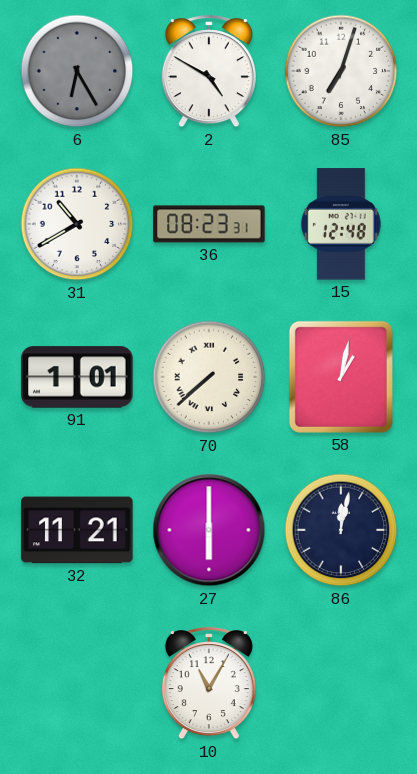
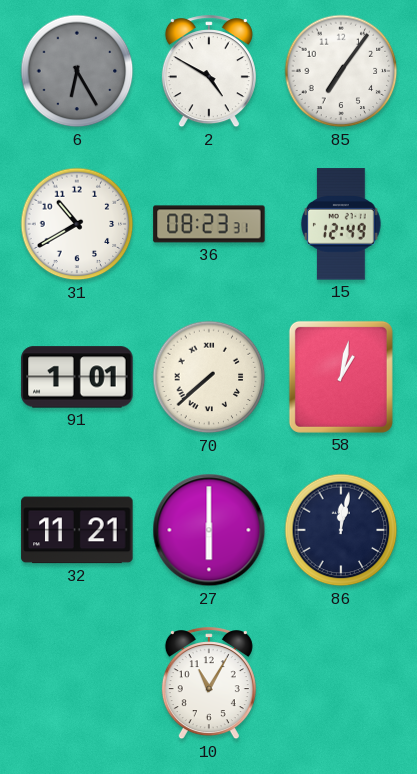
85: 7:03 -> 7:06
15: 12:48 -> 12:49
